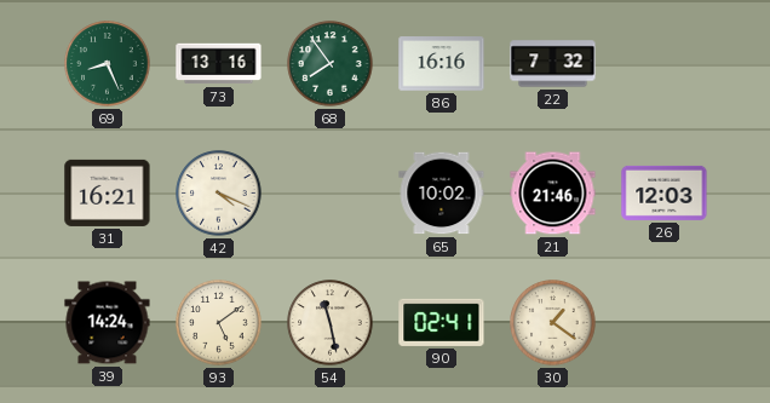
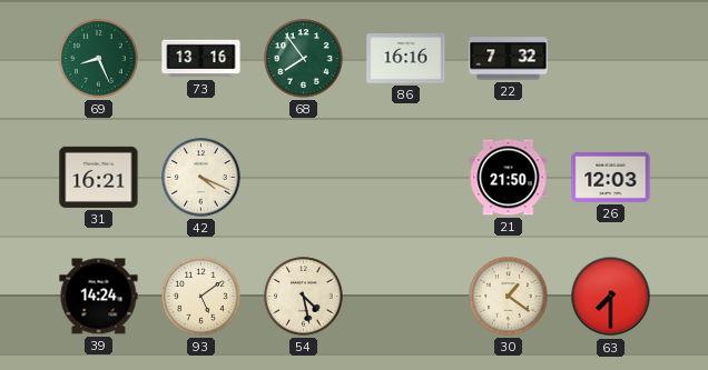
65: 10:02 -> none
21: 21:46 -> 21:50
54: 11:28 -> 4:28
90: 02:41 -> none
63: none -> 7:30
